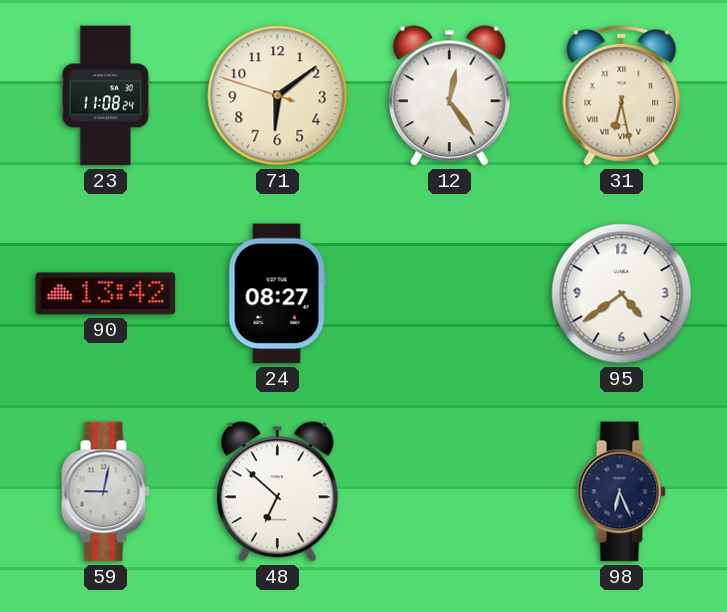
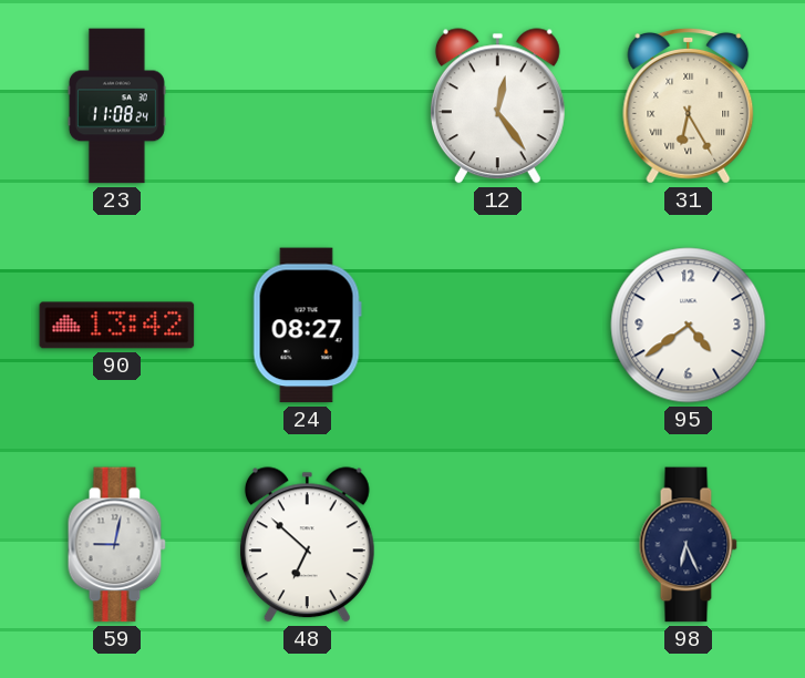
71: 6:08 -> none
31: 6:28 -> 6:25
